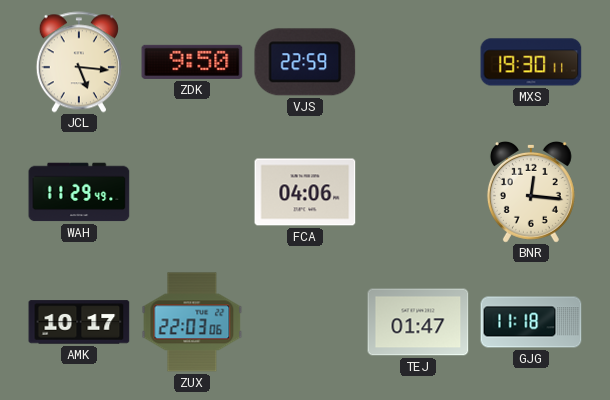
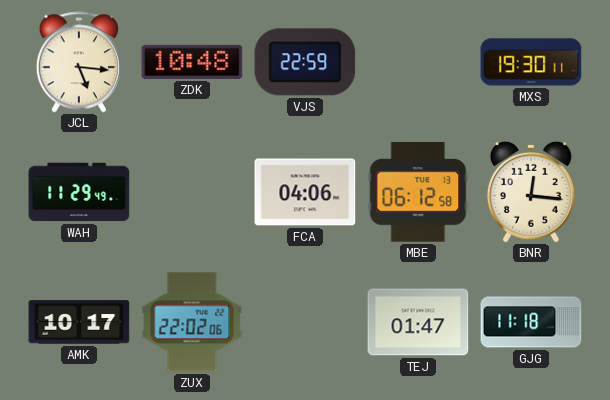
ZDK: 9:50 -> 10:48
MBE: none -> 06:12
ZUX: 22:03 -> 22:02
